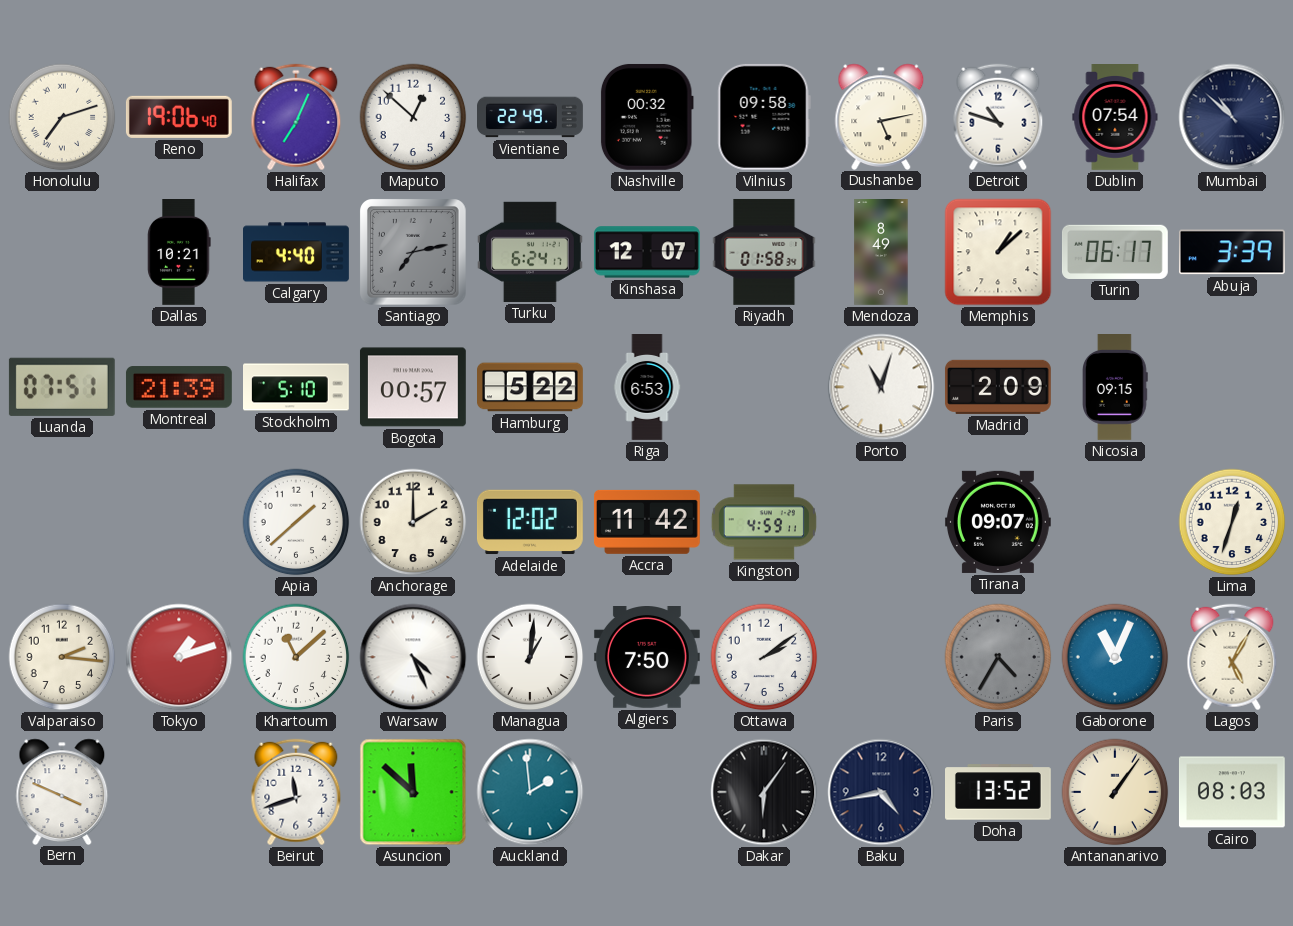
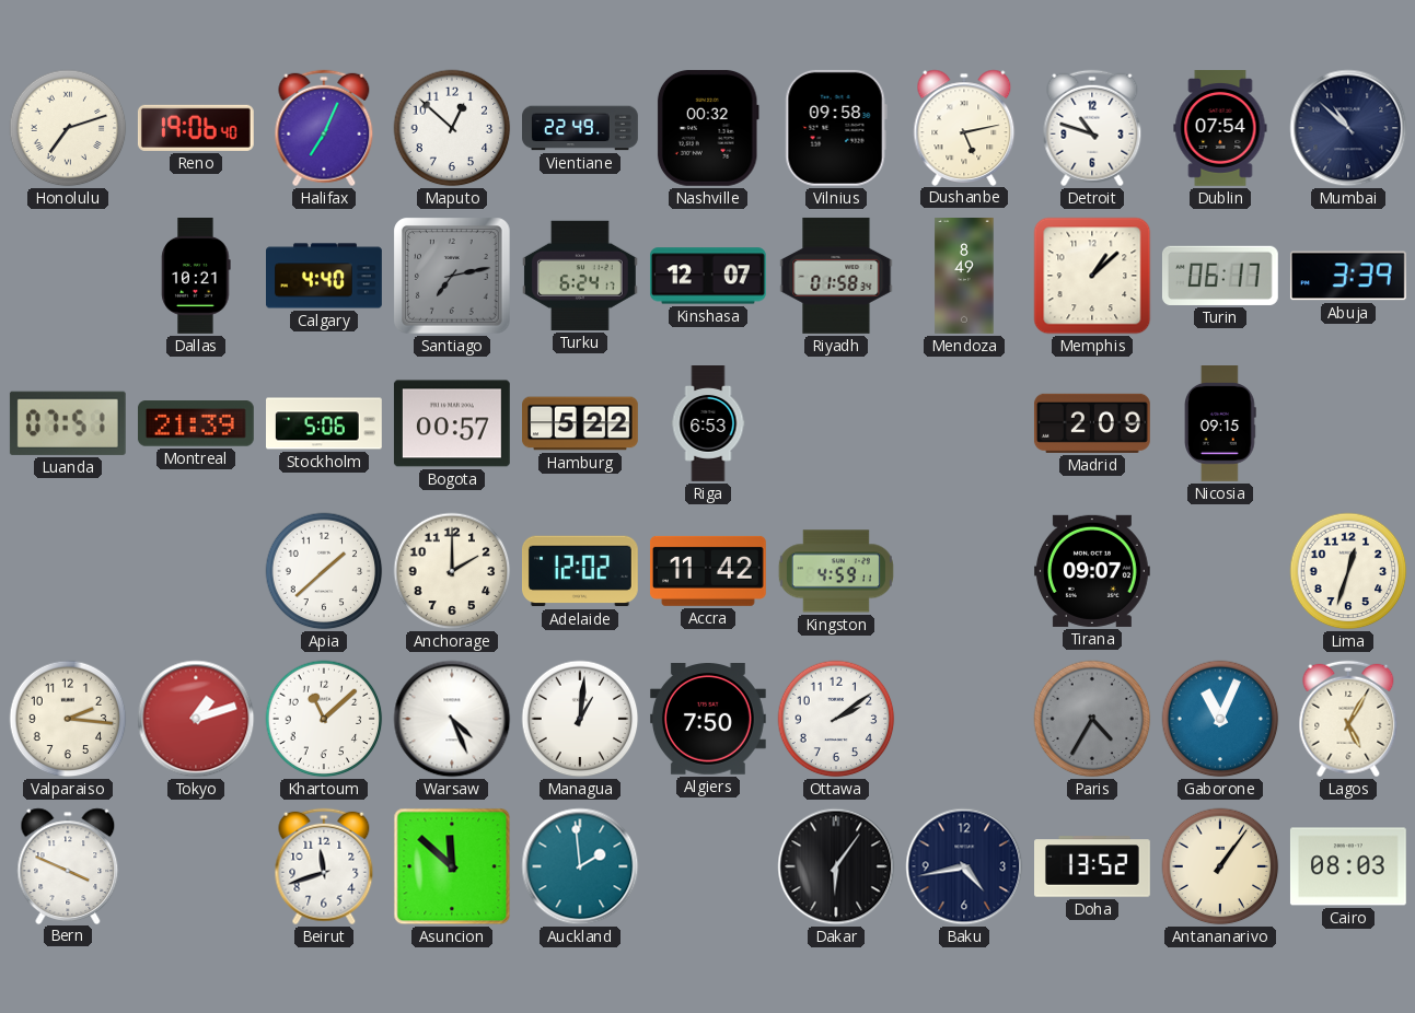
Stockholm: 5:10 -> 5:06
Porto: 11:03 -> none
